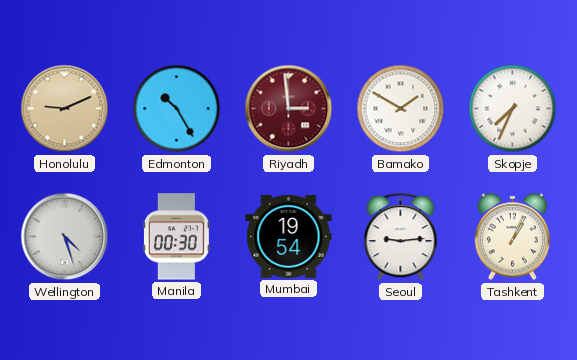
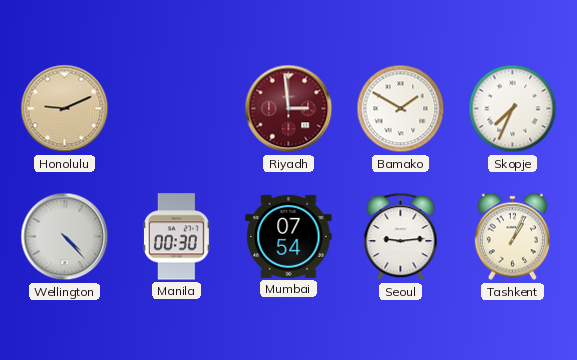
Edmonton: 10:25 -> none
Wellington: 4:27 -> 4:23
Mumbai: 19:54 -> 07:54
